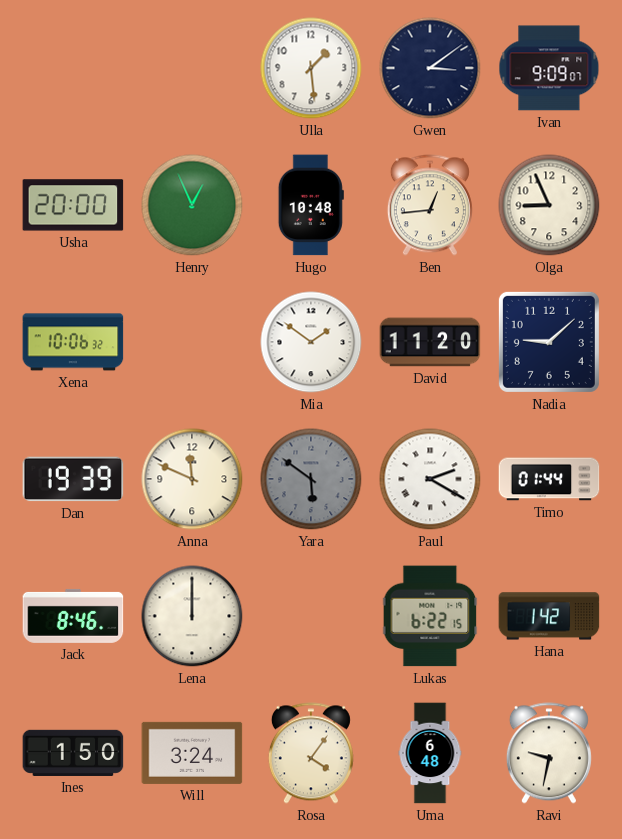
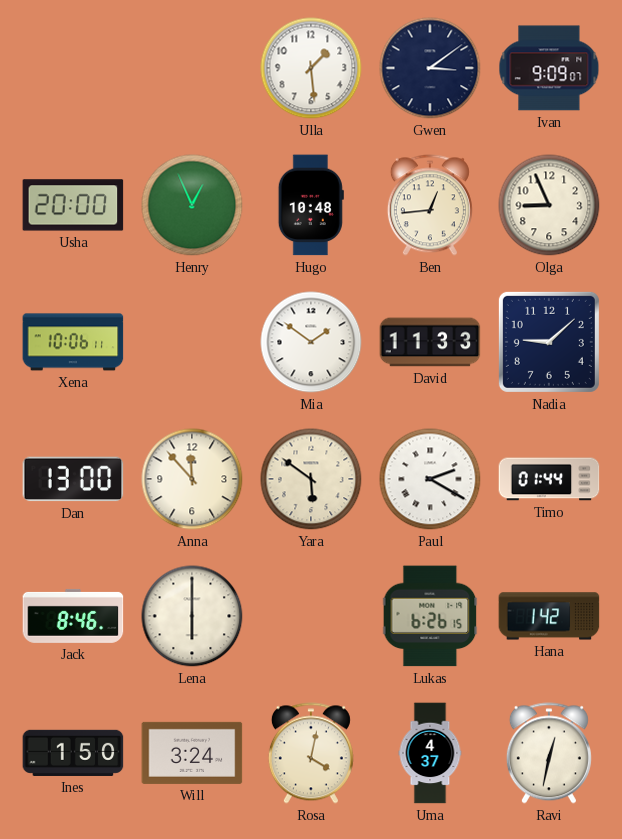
Xena: 10:06:32 -> 10:06:11
David: 11:20 -> 11:33
Dan: 19:39 -> 13:00
Anna: 11:49 -> 11:53
Yara dial: grey -> cream
Lena: 12:00 -> 6:00
Lukas: 6:22 -> 6:26
Rosa: 4:06 -> 4:02
Uma: 6:48 -> 4:37
Ravi: 9:32 -> 12:32
